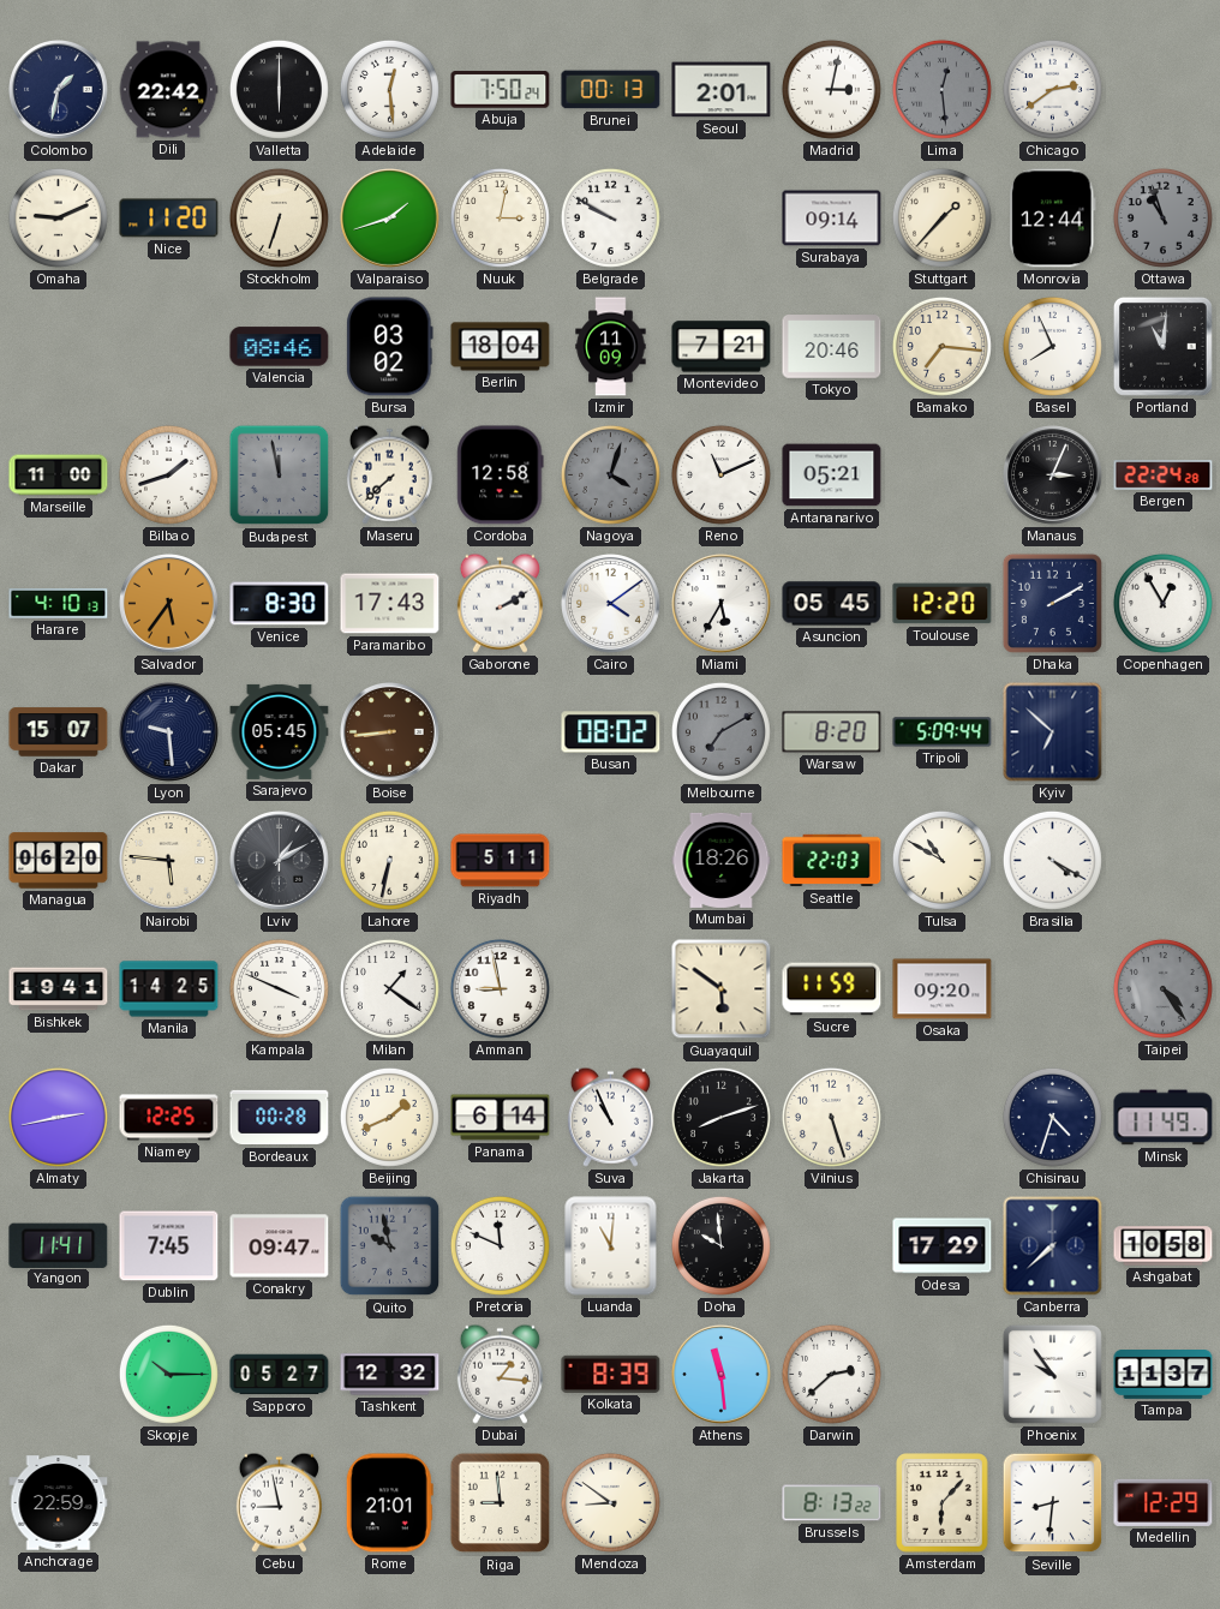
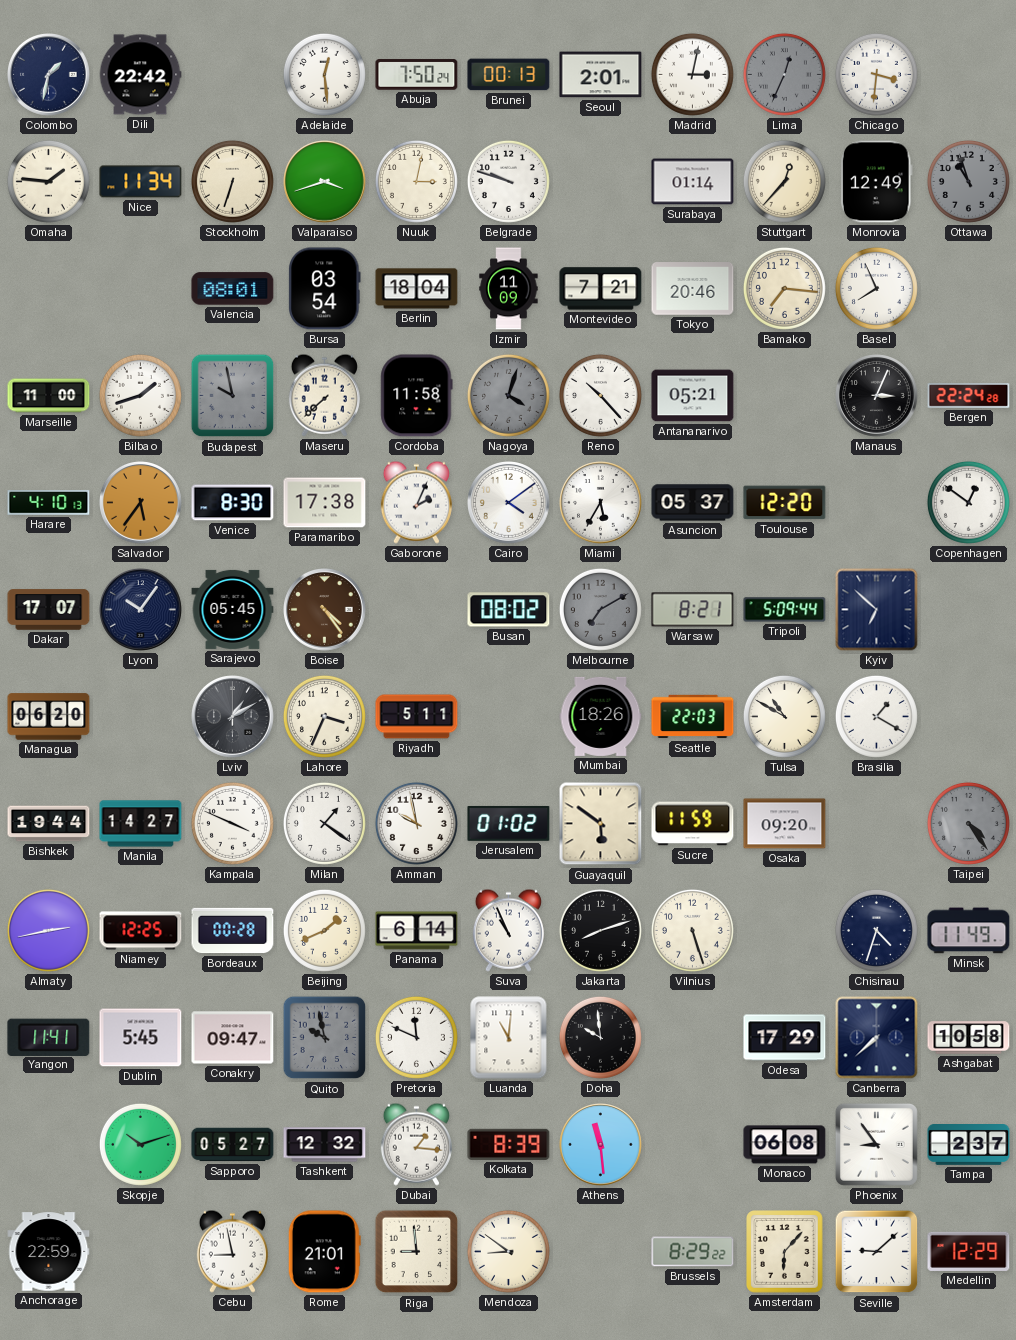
Valletta: 6:00 -> none
Lima: 12:29 -> 12:34
Chicago: 2:39 -> 3:31
Omaha: 9:11 -> 1:46
Nice: 11:20 -> 11:34
Valparaiso: 1:42 -> 3:42
Belgrade: 9:50 -> 9:48
Surabaya: 09:14 -> 01:14
Stuttgart: 1:37 -> 12:37
Monrovia: 12:44 -> 12:49
Valencia: 08:46 -> 08:01
Bursa: 03:02 -> 03:54
Portland: 11:01 -> none
Budapest: 11:58 -> 9:58
Cordoba: 12:58 -> 11:58
Reno: 11:11 -> 10:23
Paramaribo: 17:43 -> 17:38
Gaborone: 2:10 -> 2:04
Asuncion: 05:45 -> 05:37
Dhaka: 2:10 -> none
Copenhagen: 12:55 -> 12:51
Dakar: 15:07 -> 17:07
Lyon: 9:29 -> 10:06
Boise: 8:44 -> 4:24
Warsaw: 8:20 -> 8:21
Nairobi: 5:46 -> none
Lahore: 6:32 -> 3:34
Brasilia: 4:20 -> 1:20
Bishkek: 19:41 -> 19:44
Manila: 14:25 -> 14:27
Amman: 8:58 -> 9:58
Jerusalem: none -> 01:02
Dublin: 7:45 -> 5:45
Skopje: 10:15 -> 10:12
Darwin: 2:38 -> none
Monaco: none -> 06:08
Phoenix: 9:54 -> 8:54
Tampa: 11:37 -> 2:37
Brussels: 8:13 -> 8:29
Seville: 8:31 -> 9:08
